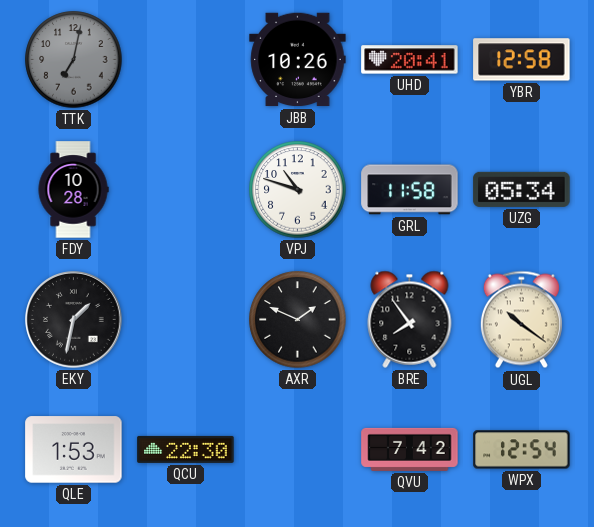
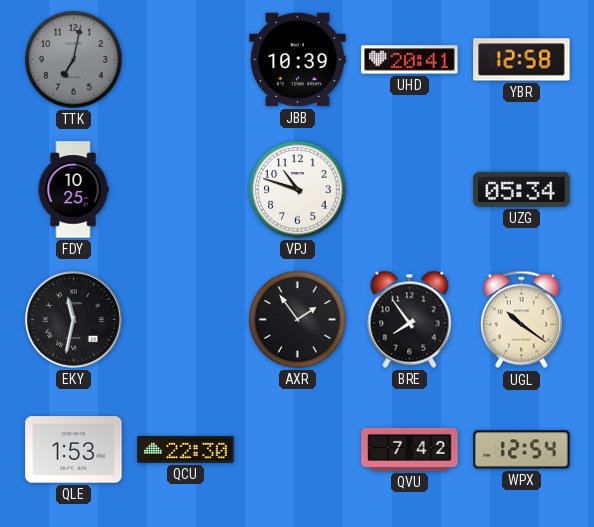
JBB: 10:26 -> 10:39
FDY: 10:28 -> 10:25
GRL: 11:58 -> none
EKY: 1:32 -> 11:32
AXR: 1:49 -> 1:54
